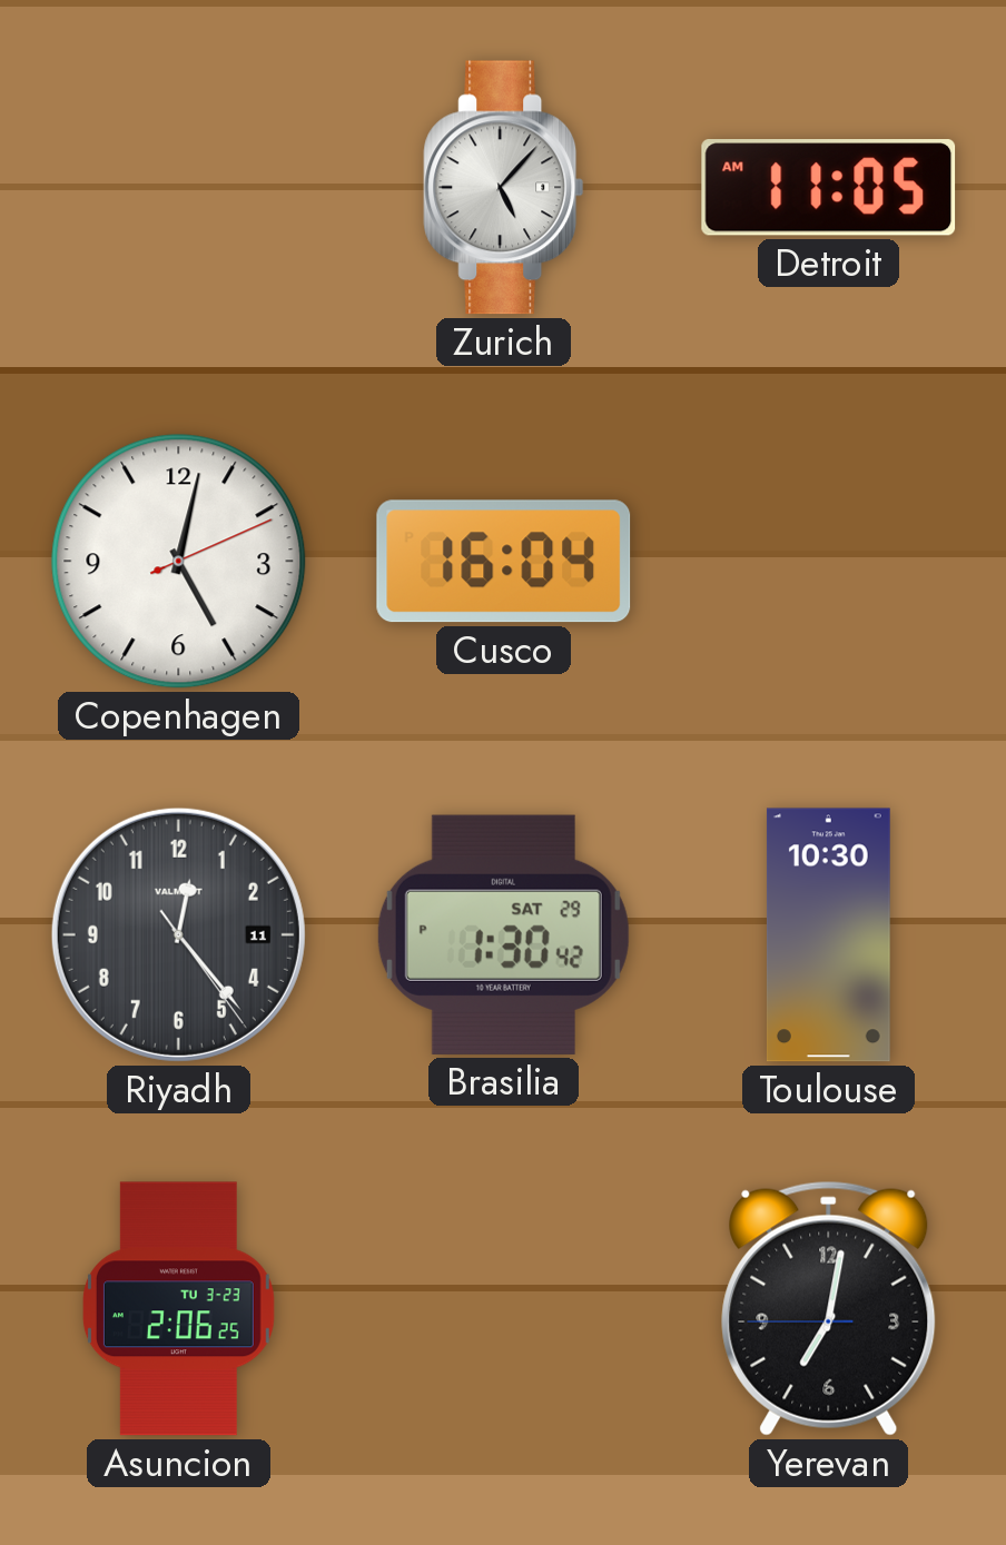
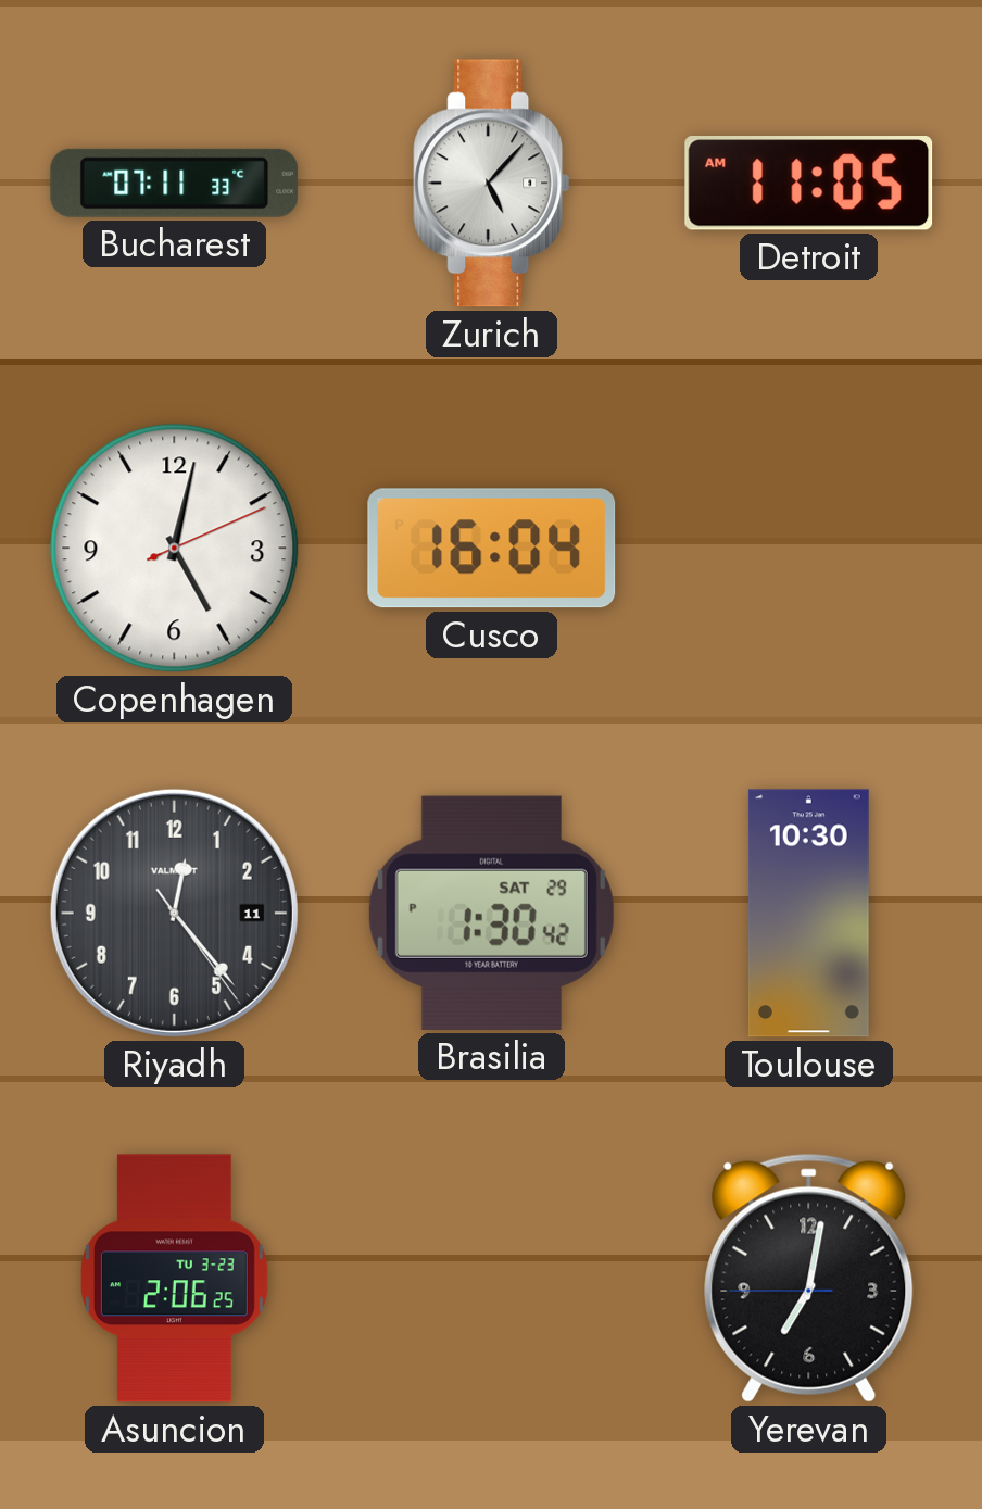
Bucharest: none -> 07:11
